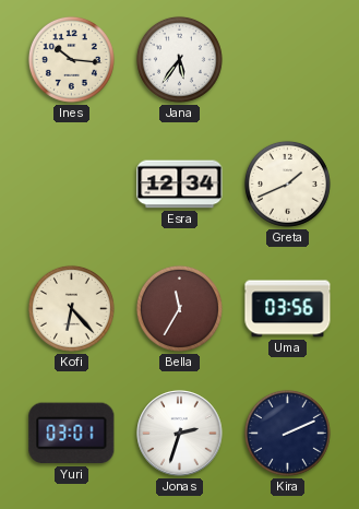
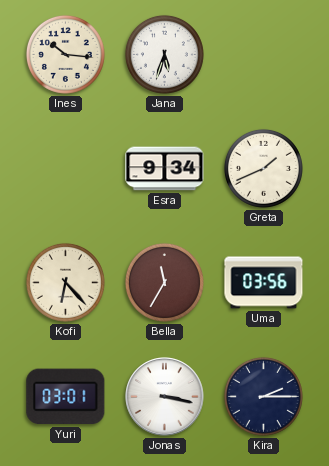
Jana: 5:36 -> 5:33
Esra: 12:34 -> 9:34
Jonas: 2:33 -> 3:17
Kira: 2:11 -> 2:15
